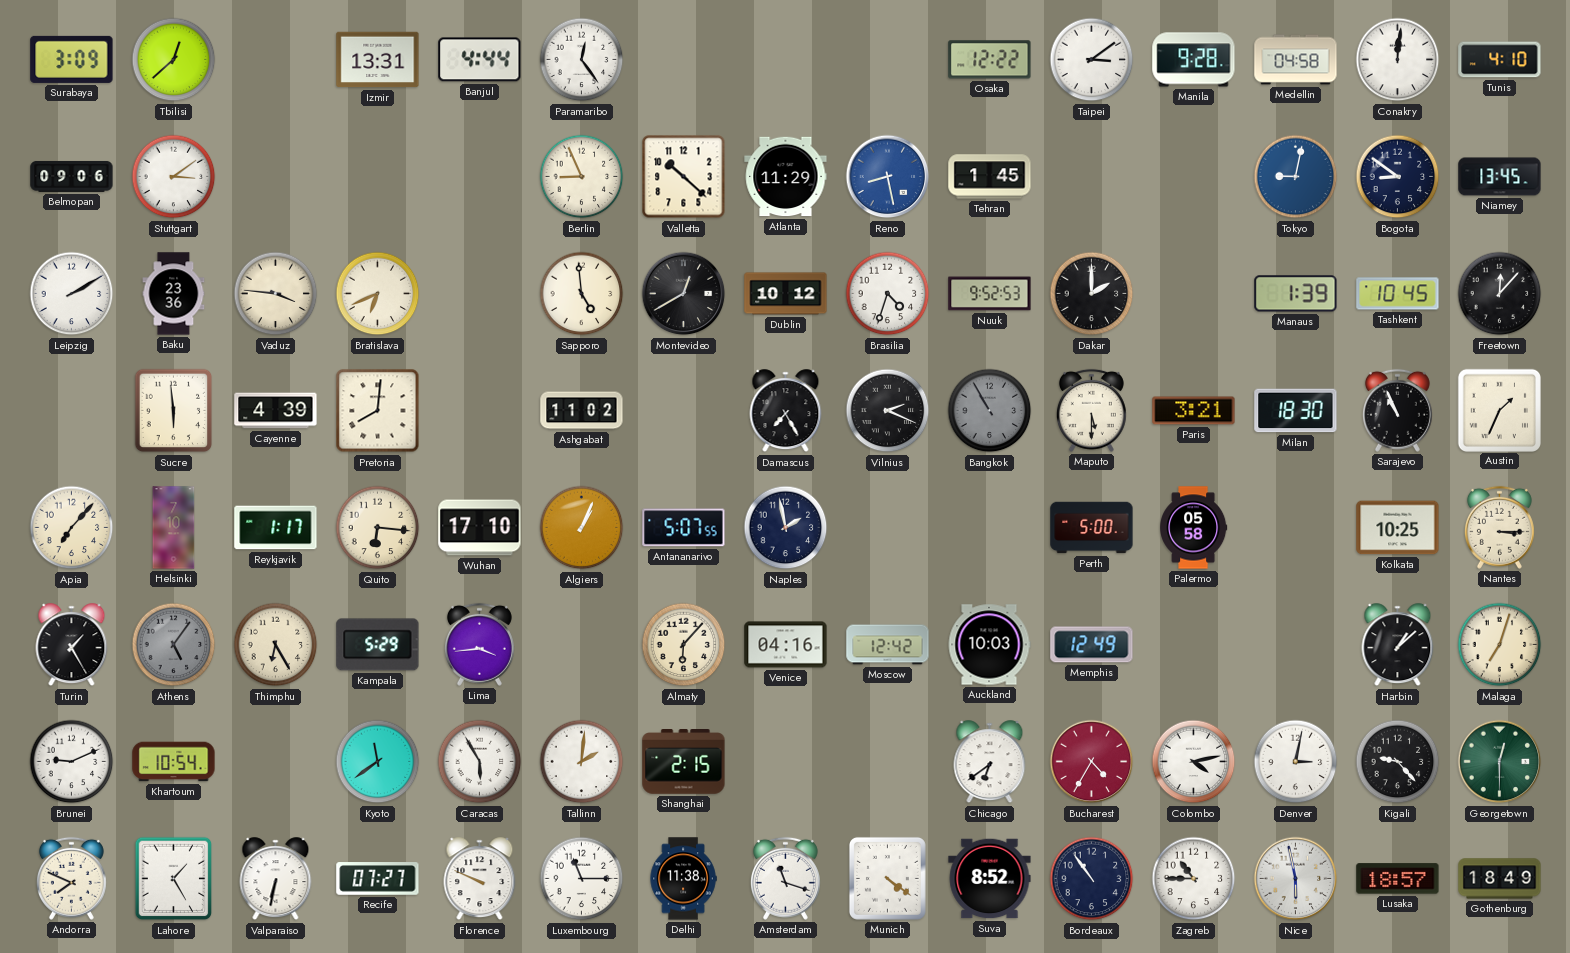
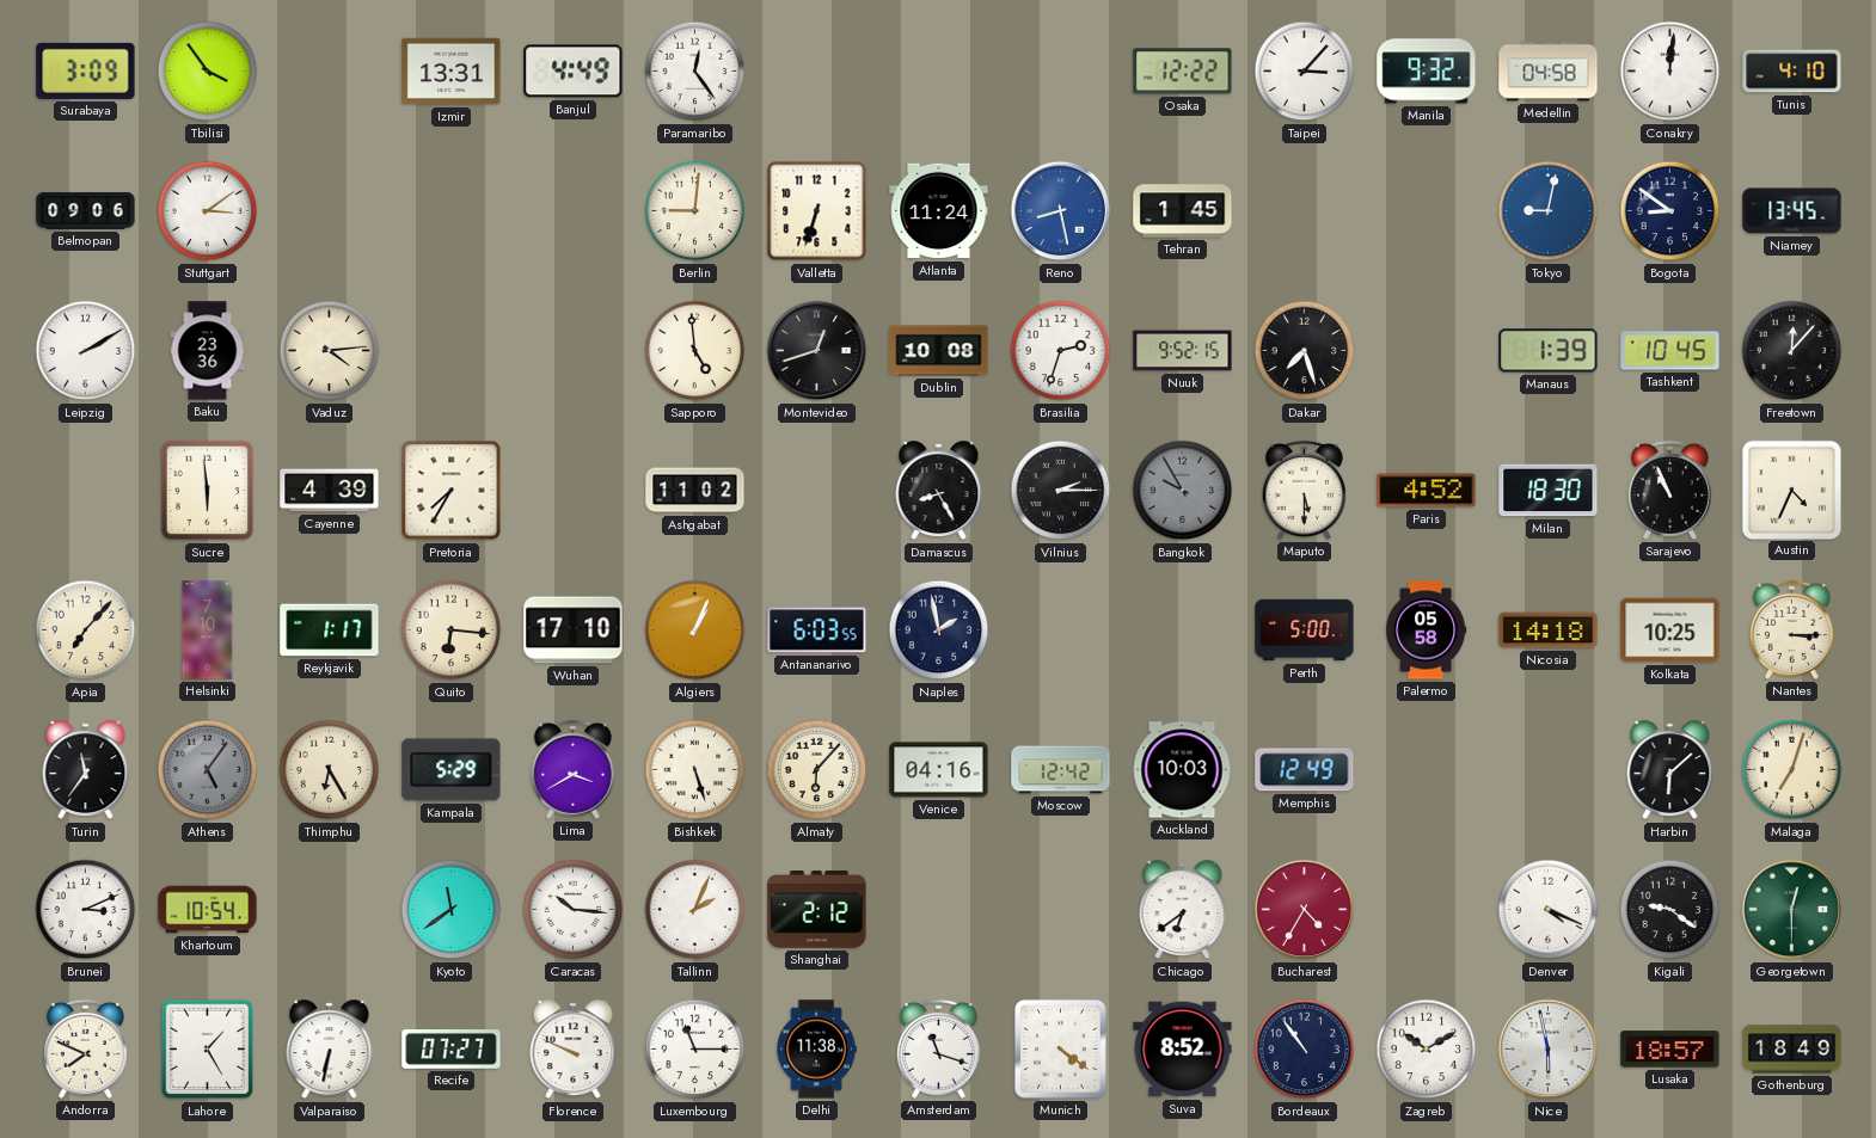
Tbilisi: 12:38 -> 3:54
Banjul: 4:44 -> 4:49
Taipei: 3:09 -> 3:07
Manila: 9:28 -> 9:32
Berlin: 8:56 -> 9:01
Valletta: 10:22 -> 6:33
Atlanta: 11:29 -> 11:24
Vaduz: 3:46 -> 4:14
Bratislava: 6:41 -> none
Montevideo: 12:40 -> 12:42
Dublin: 10:12 -> 10:08
Brasilia: 4:33 -> 2:33
Nuuk: 9:52:53 -> 9:52:15
Dakar: 2:00 -> 7:27
Pretoria: 8:01 -> 7:35
Damascus: 7:25 -> 8:25
Vilnius: 2:19 -> 2:15
Bangkok: 10:55 -> 9:55
Paris: 3:21 -> 4:52
Austin: 1:34 -> 4:34
Antananarivo: 5:07 -> 6:03
Nicosia: none -> 14:18
Turin: 1:25 -> 11:36
Lima: 3:44 -> 3:40
Bishkek: none -> 5:27
Harbin: 1:08 -> 6:08
Brunei: 9:11 -> 3:11
Caracas: 5:55 -> 10:16
Tallinn: 2:01 -> 2:04
Shanghai: 2:15 -> 2:12
Colombo: 4:13 -> none
Denver: 3:02 -> 4:19
Kigali: 9:23 -> 9:21
Zagreb: 10:45 -> 10:10
